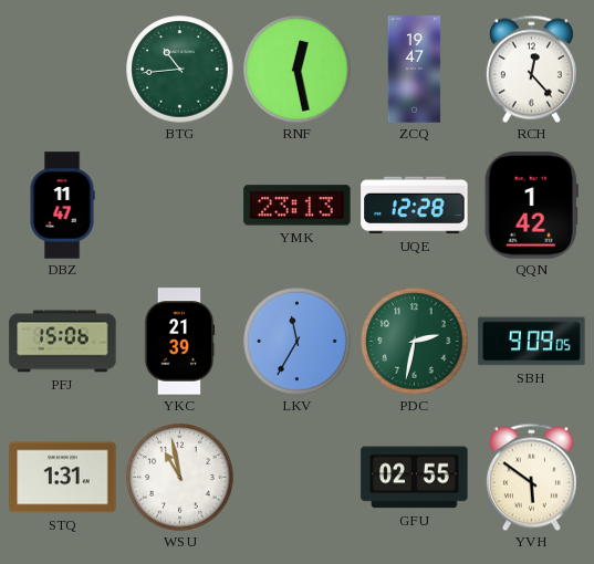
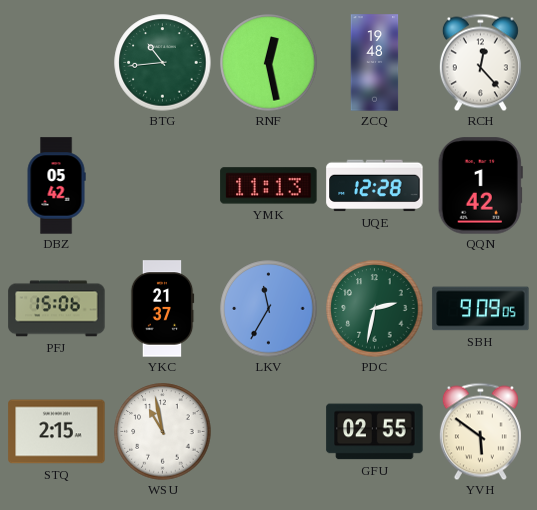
ZCQ: 19:47 -> 19:48
DBZ: 11:47 -> 05:42
YMK: 23:13 -> 11:13
YKC: 21:39 -> 21:37
STQ: 1:31 -> 2:15
